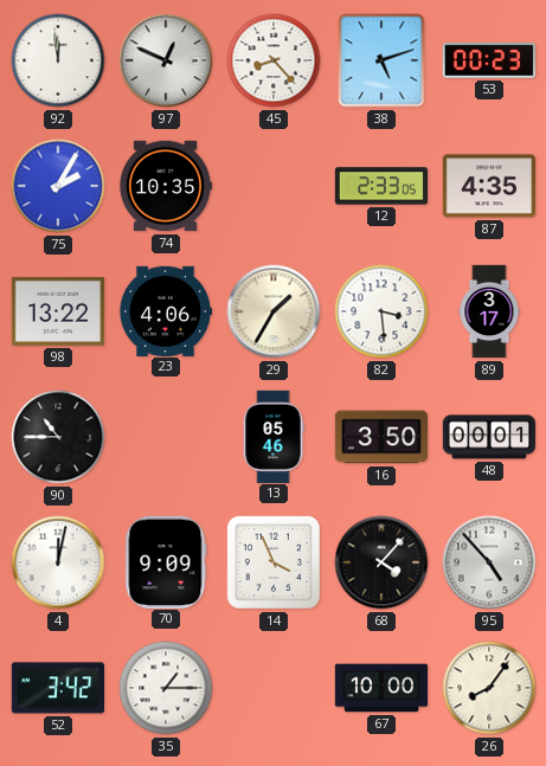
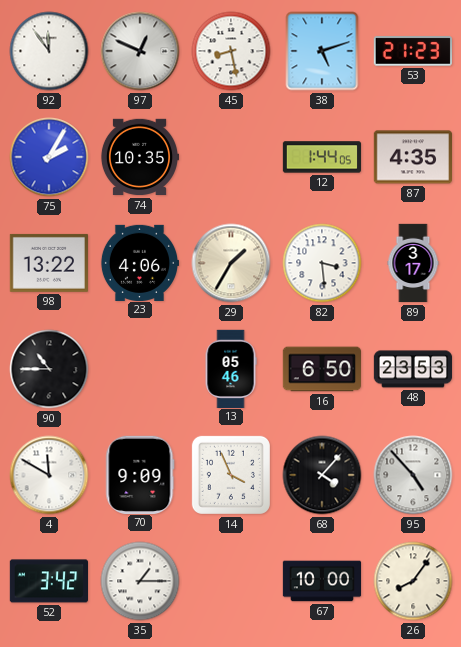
92: 11:59 -> 11:54
45: 8:23 -> 8:28
53: 00:23 -> 21:23
12: 2:33 -> 1:44
16: 3:50 -> 6:50
48: 00:01 -> 23:53
4: 12:02 -> 11:50
